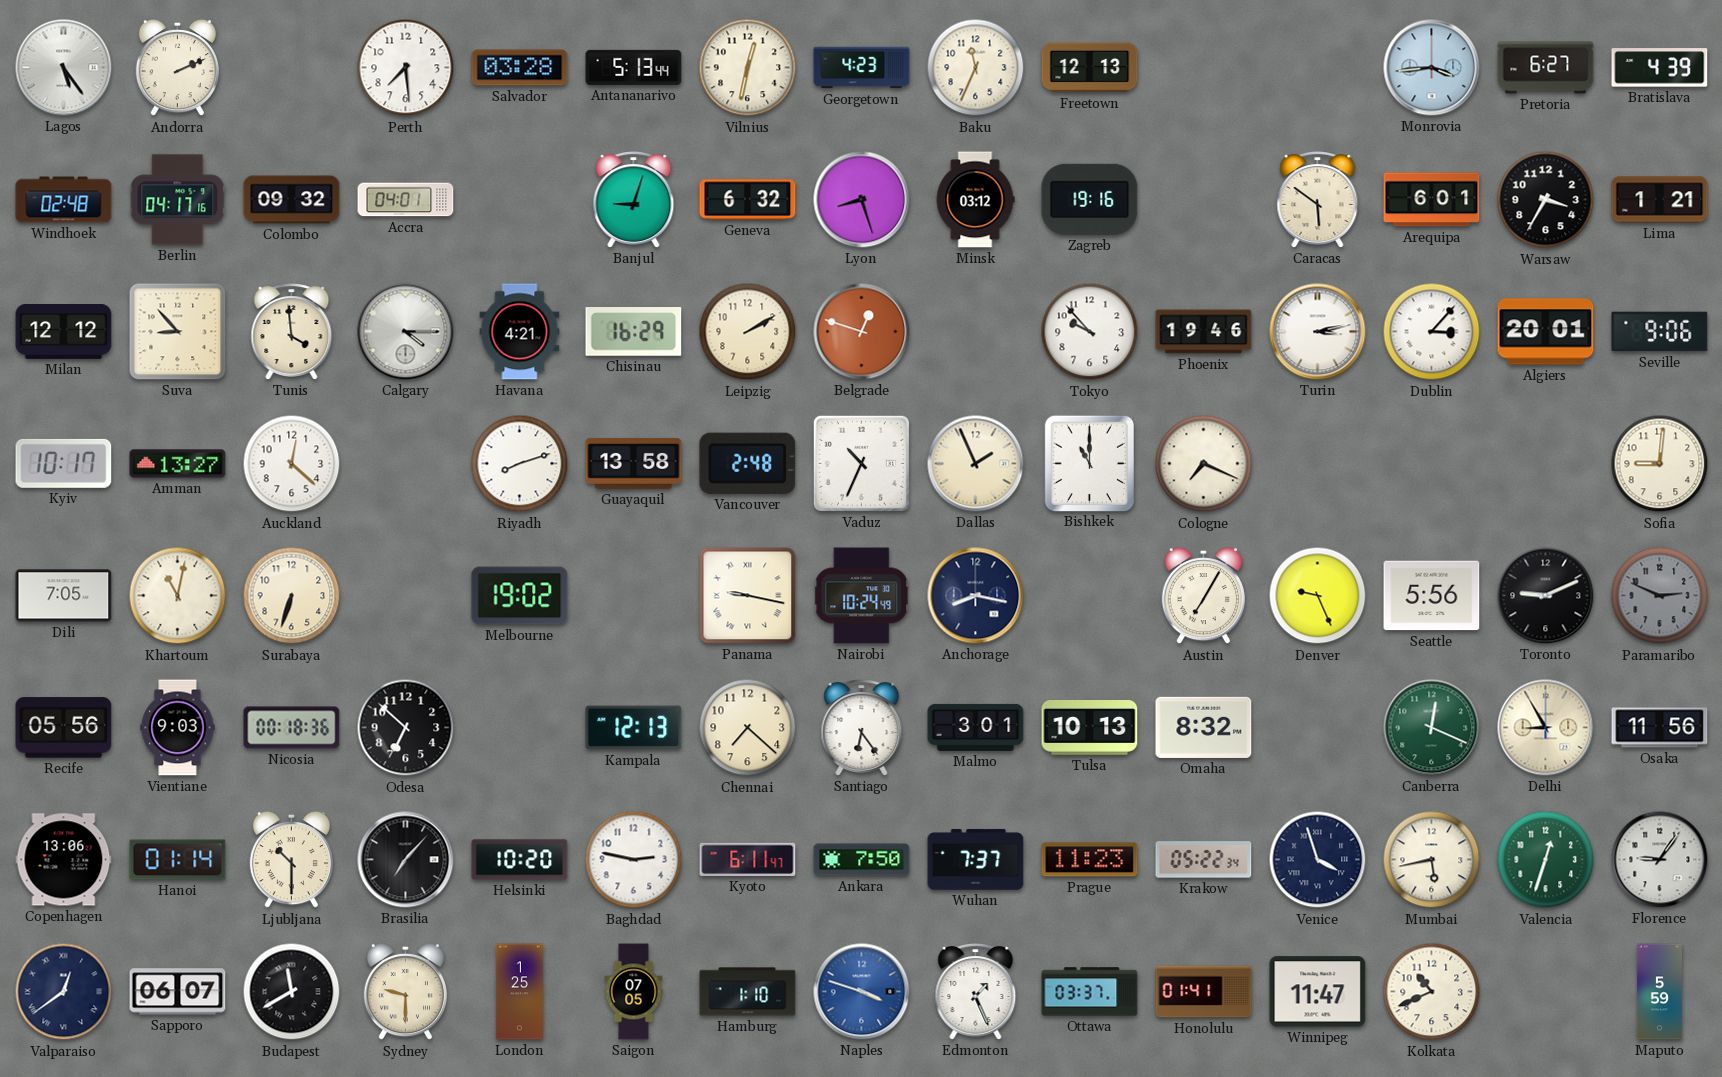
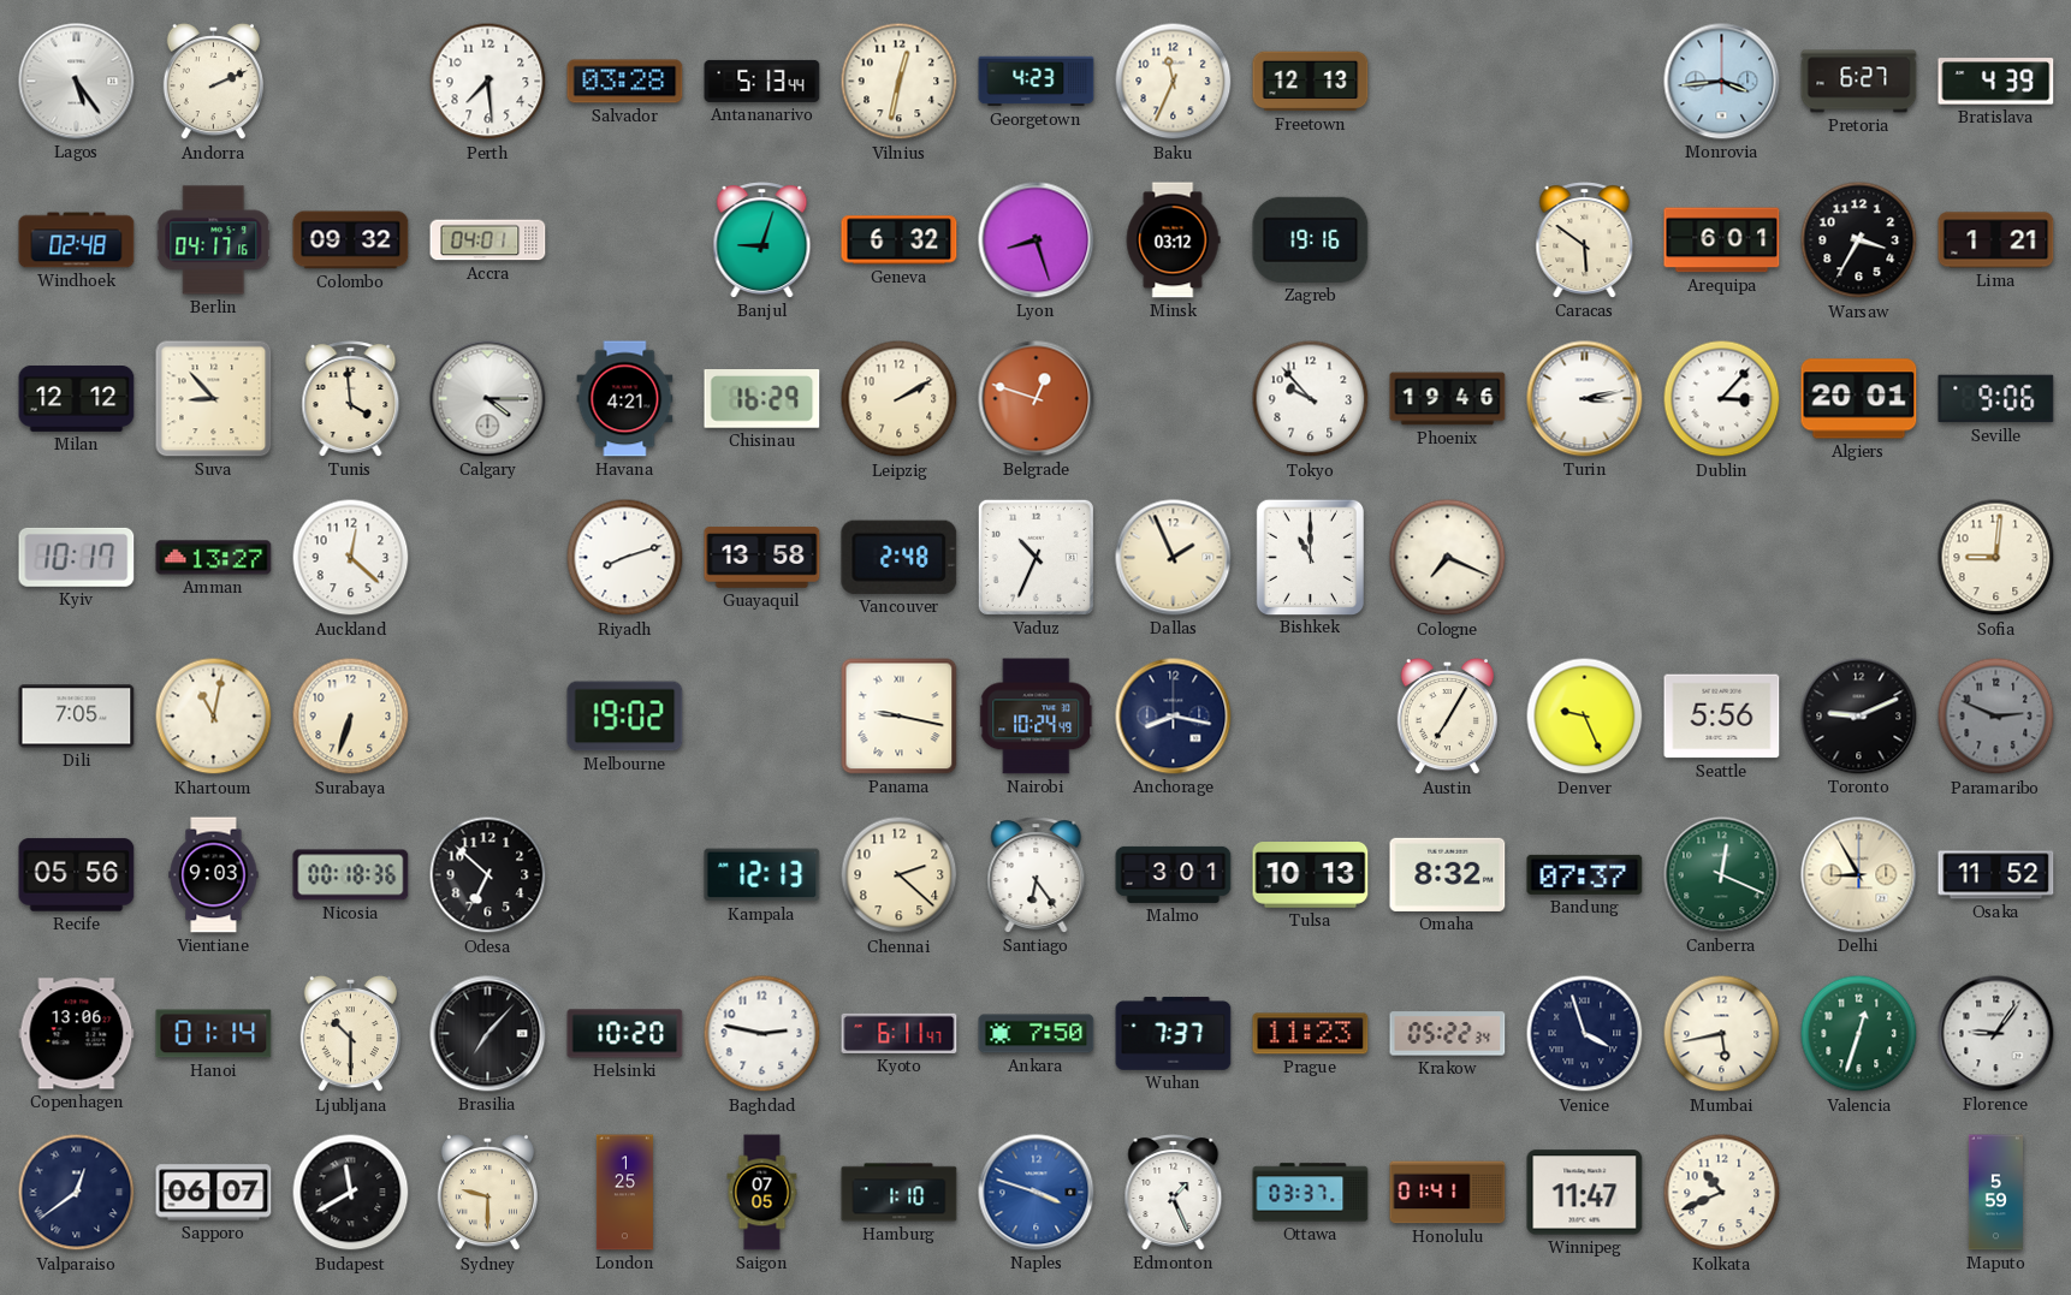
Chennai: 7:22 -> 2:22
Bandung: none -> 07:37
Osaka: 11:56 -> 11:52
